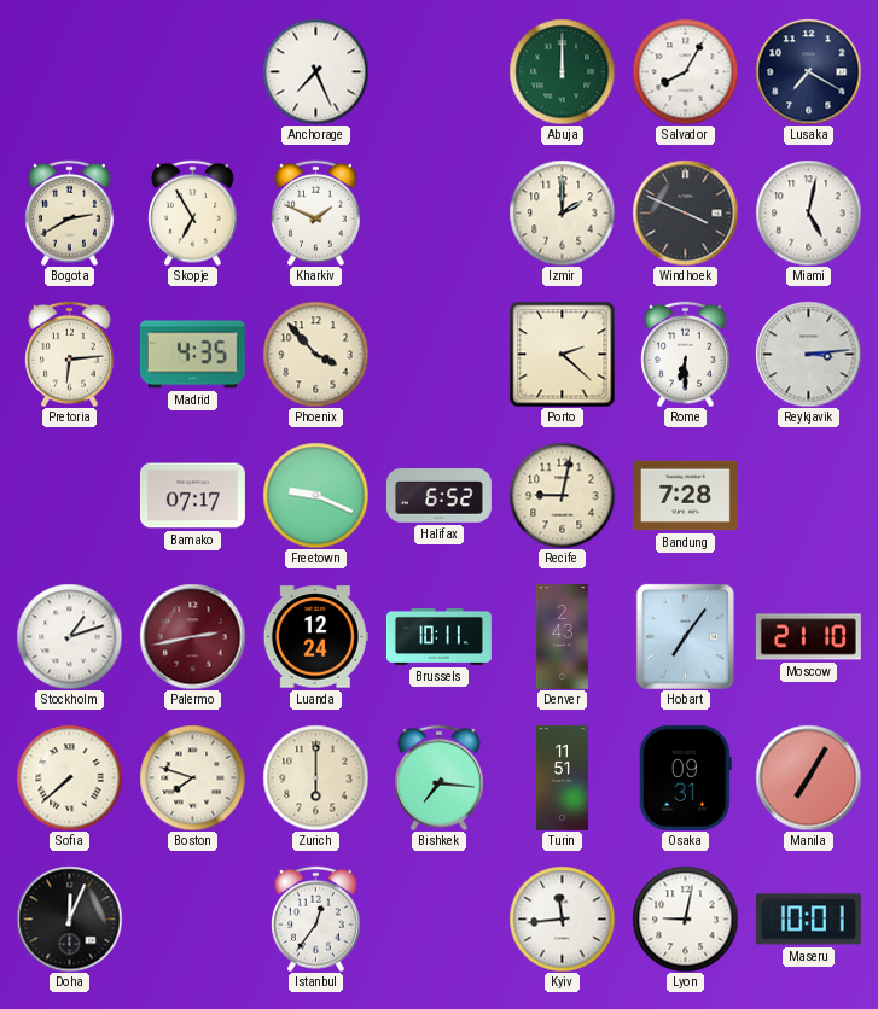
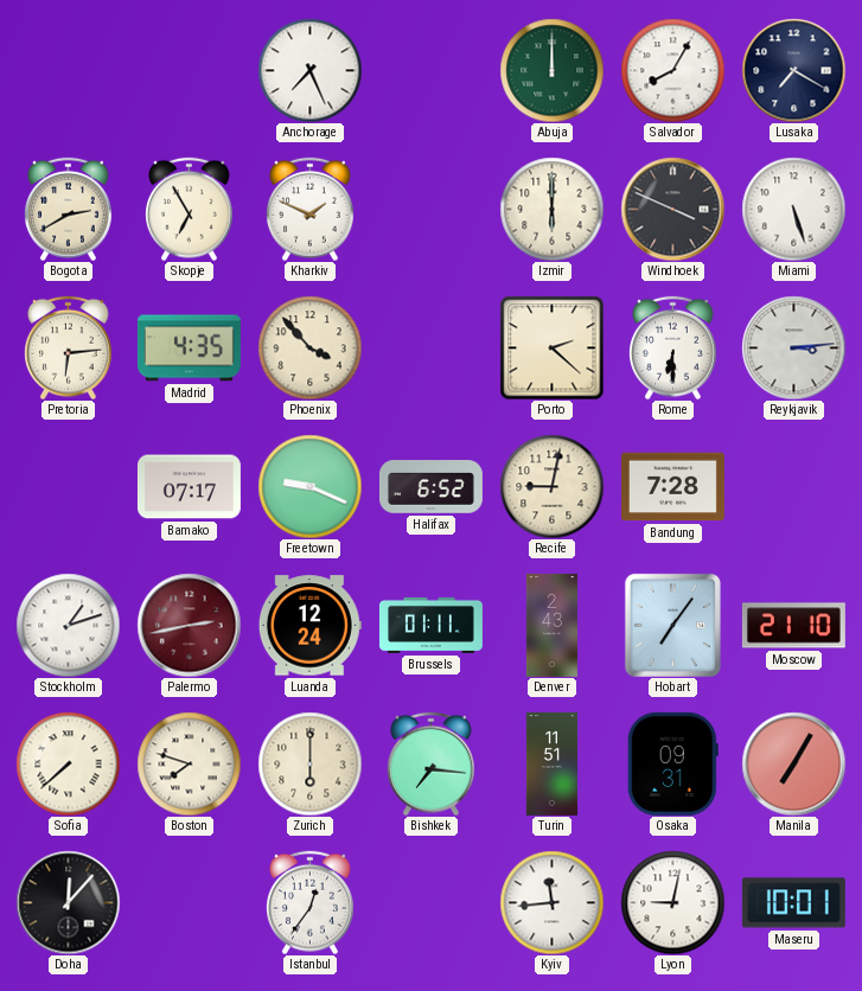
Izmir: 2:00 -> 6:00
Miami: 5:02 -> 5:27
Brussels: 10:11 -> 01:11
Doha: 12:04 -> 12:07
